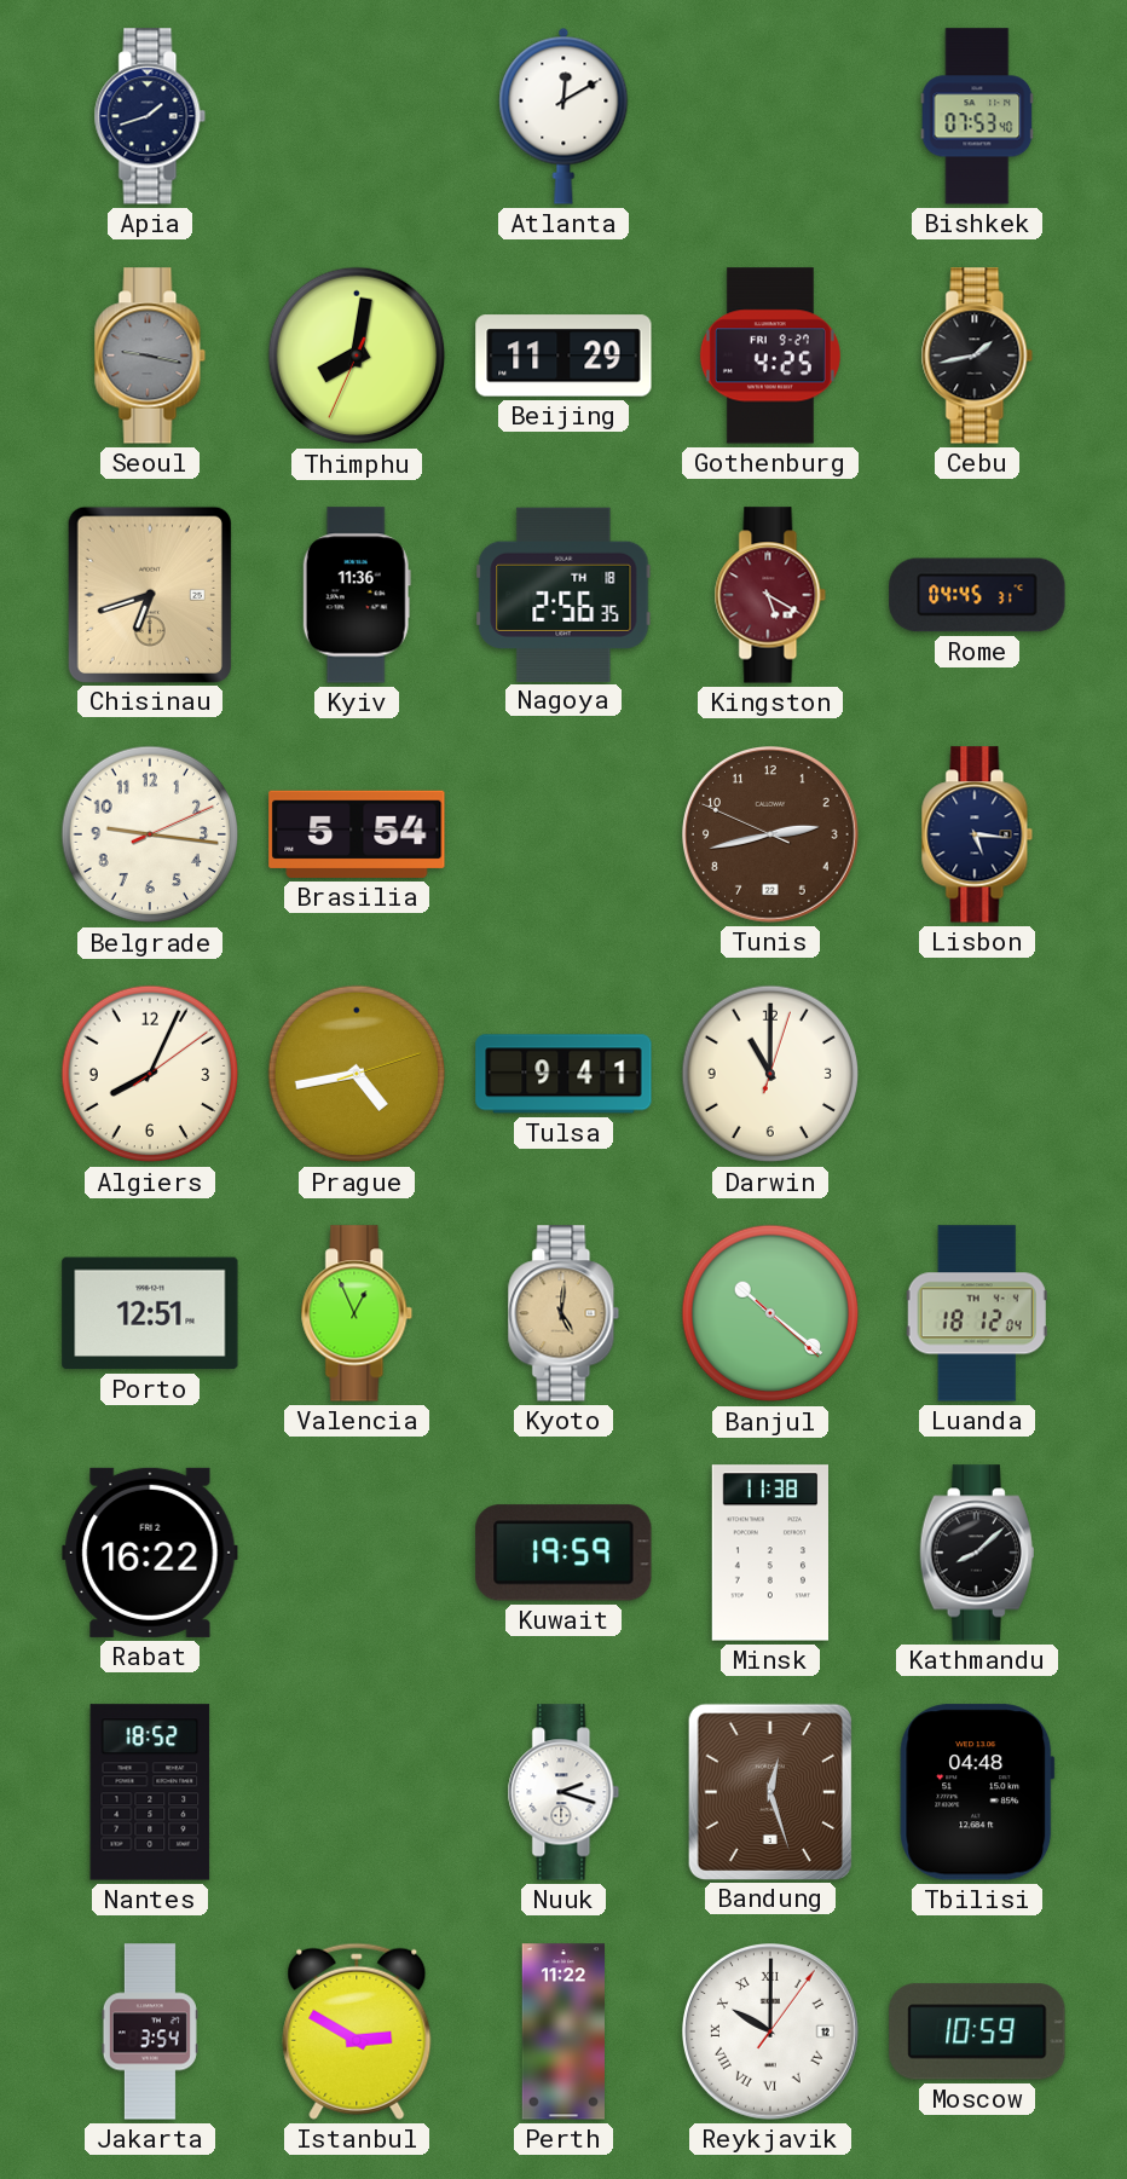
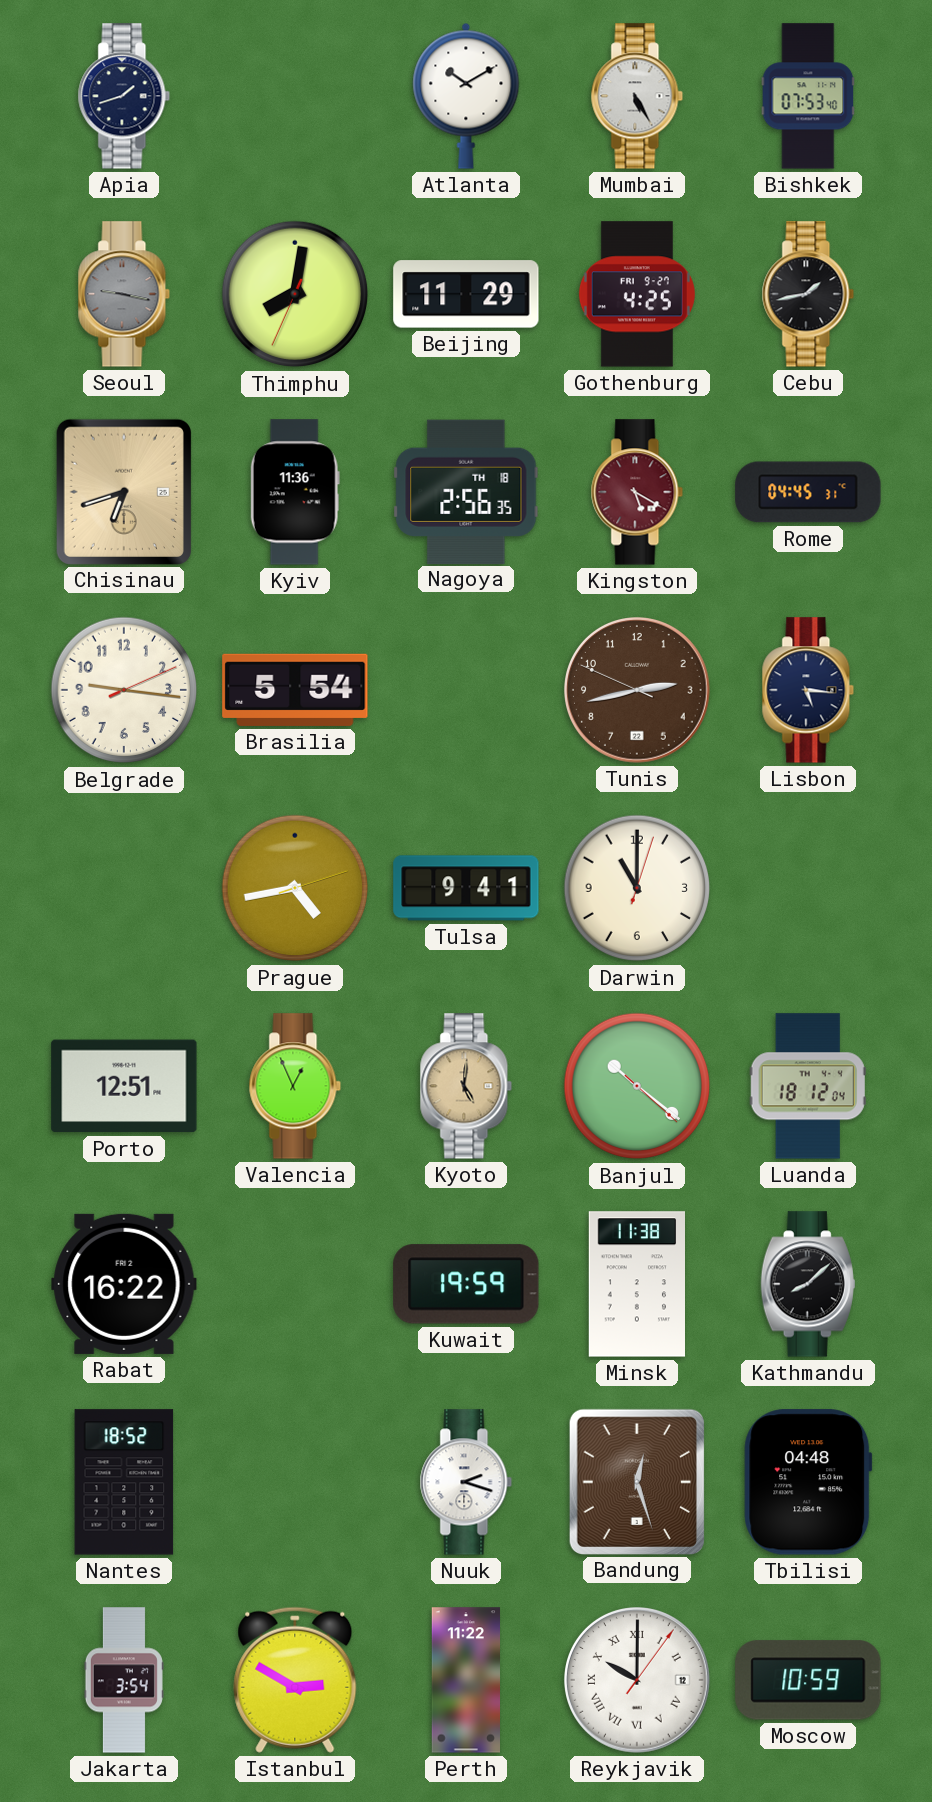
Atlanta: 12:10 -> 10:10
Mumbai: none -> 5:25
Algiers: 8:04 -> none
